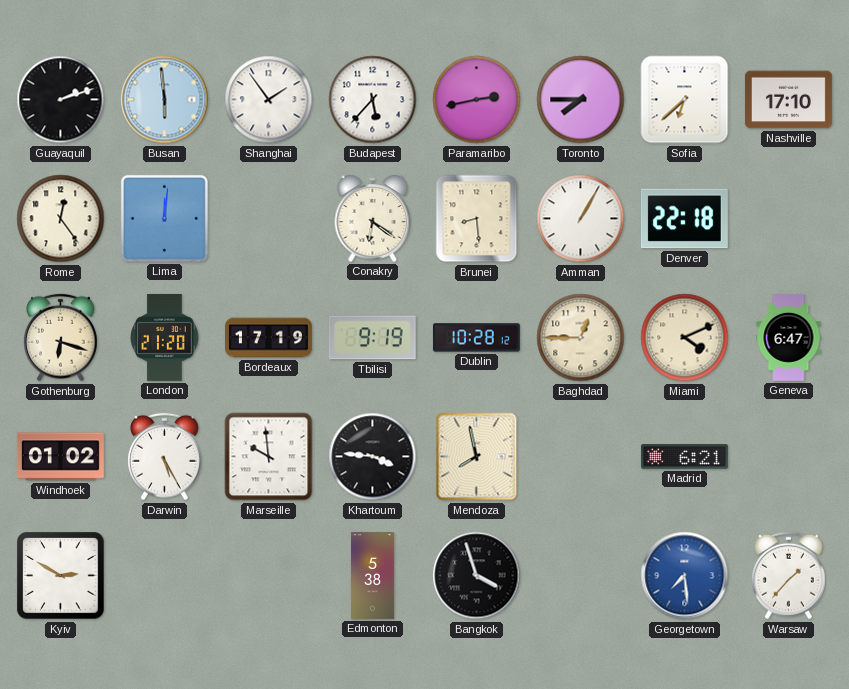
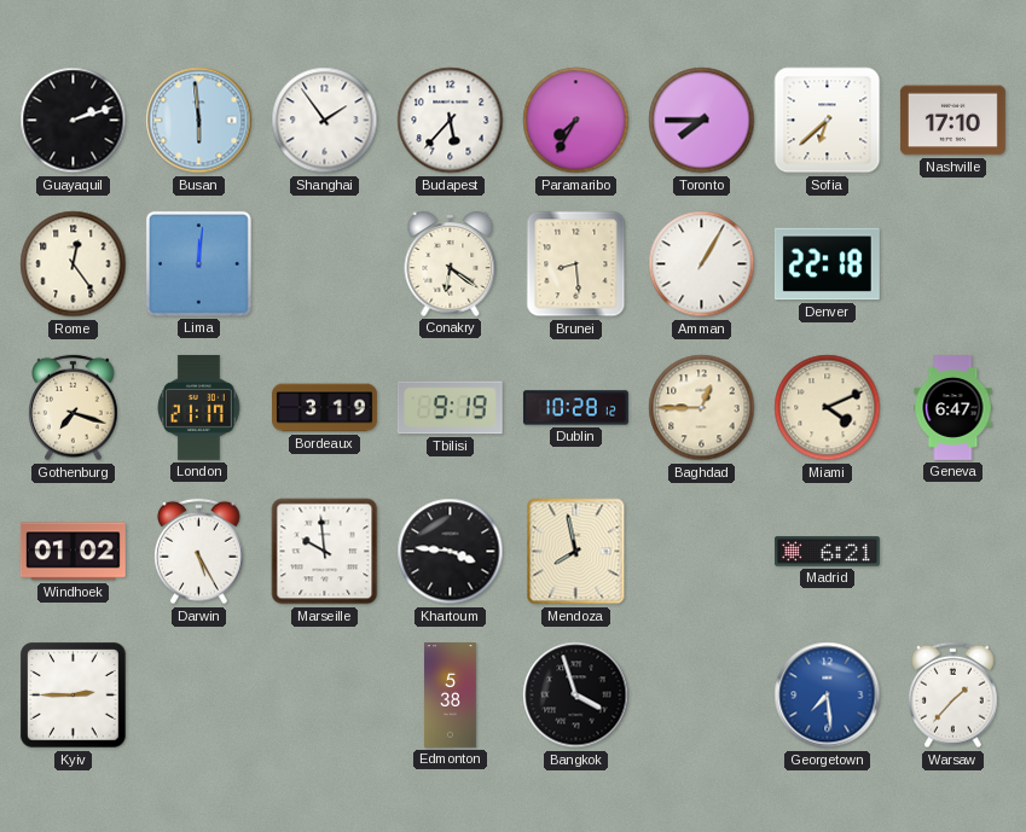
Paramaribo: 2:43 -> 7:35
Gothenburg: 6:18 -> 7:18
London: 21:20 -> 21:17
Bordeaux: 17:19 -> 3:19
Kyiv: 2:50 -> 2:45
